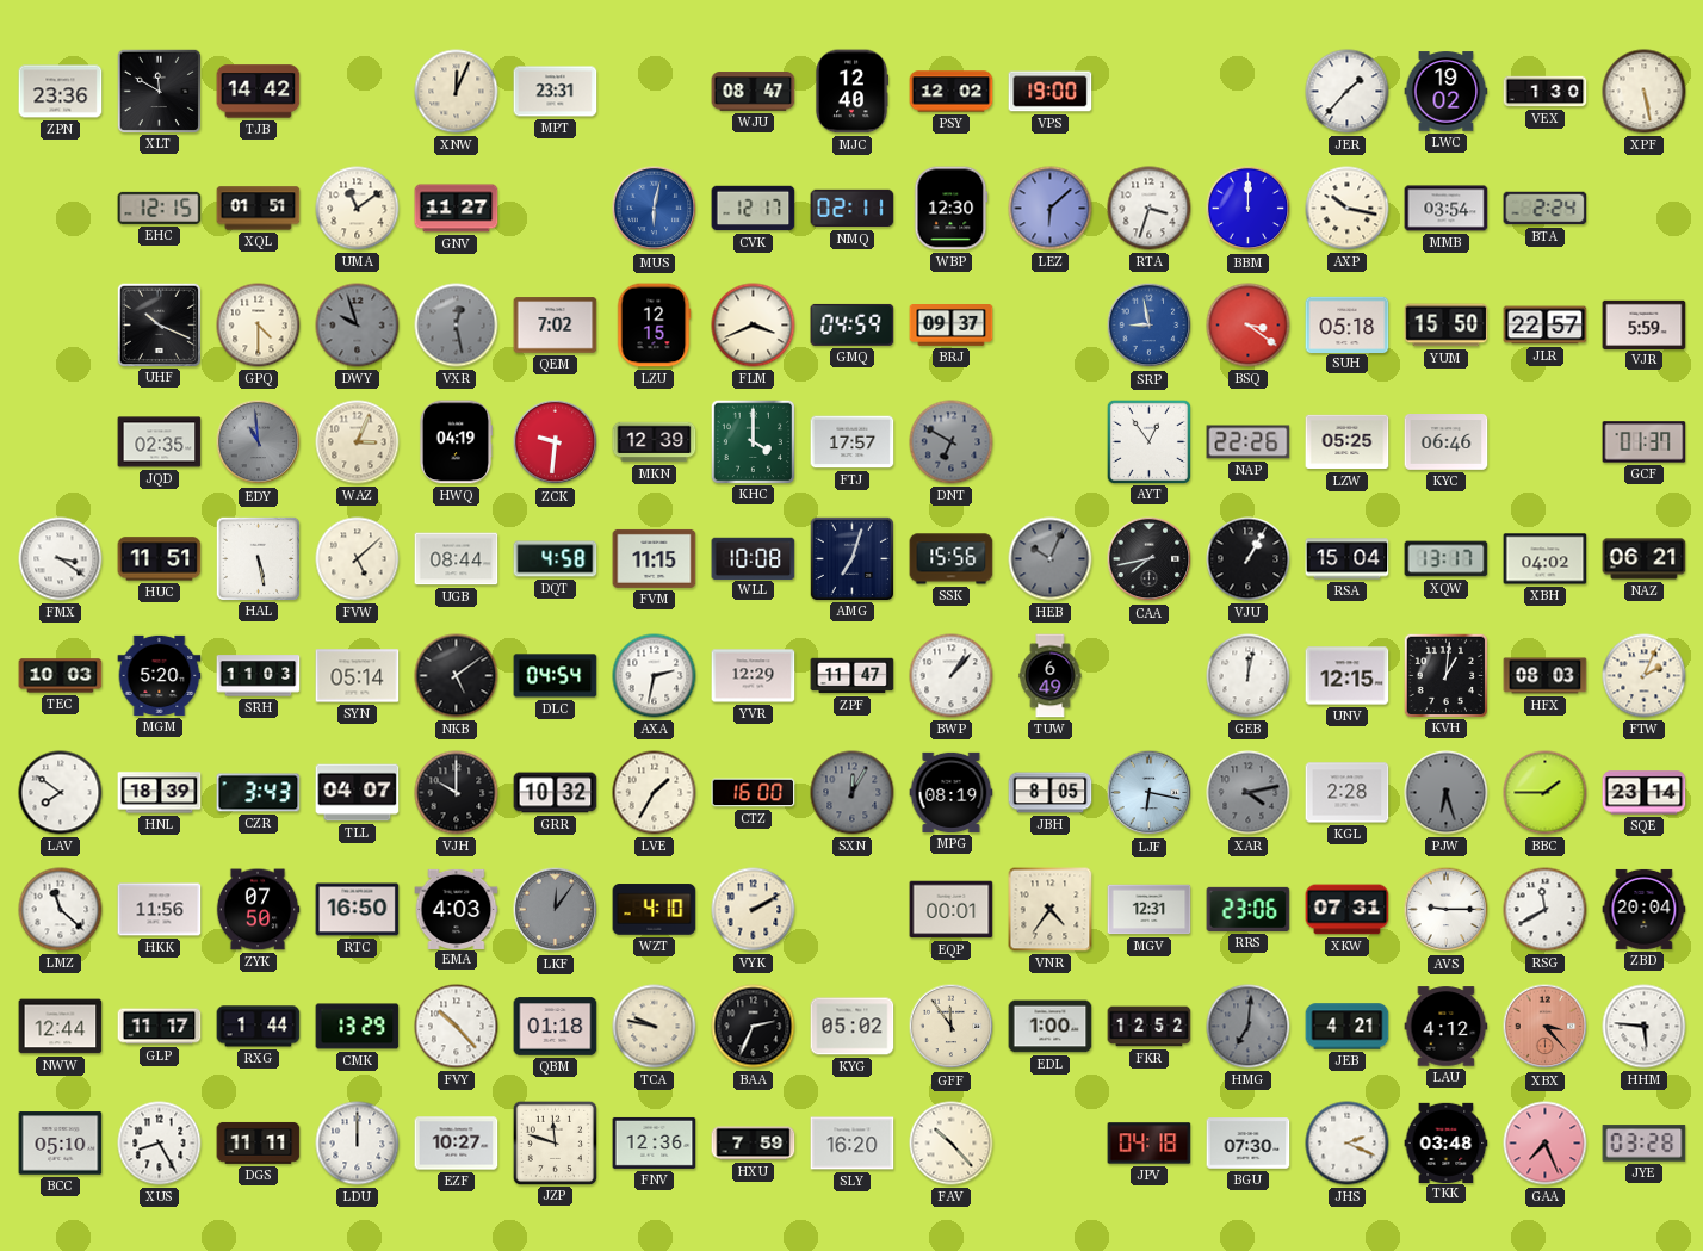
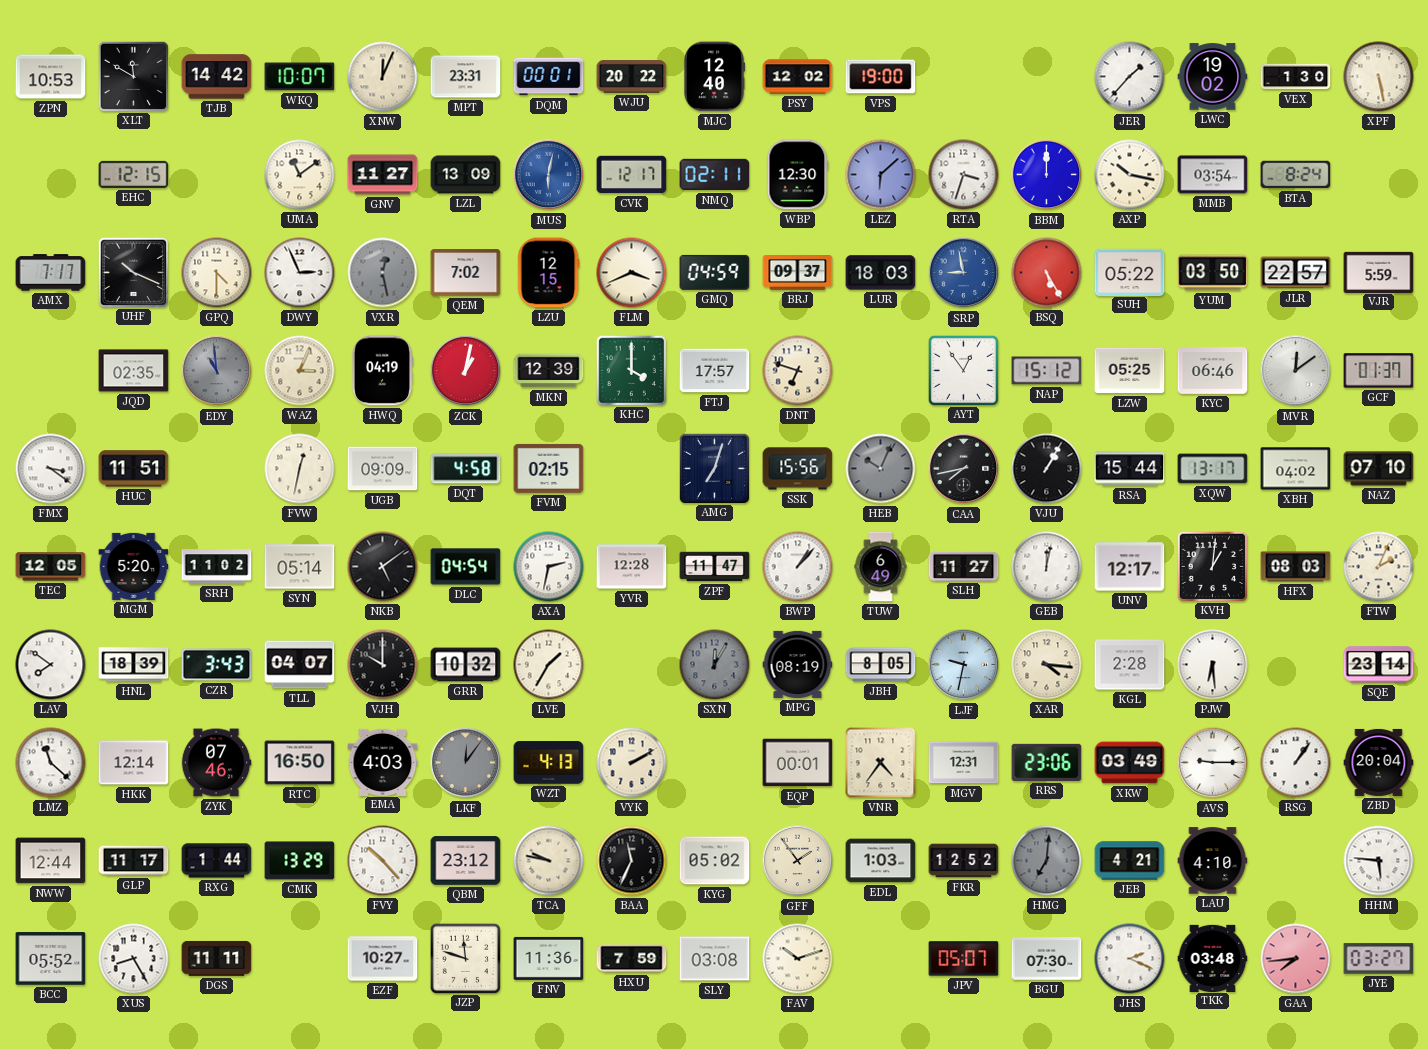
ZPN: 23:36 -> 10:53
WKQ: none -> 10:07
DQM: none -> 00:01
WJU: 08:47 -> 20:22
XQL: 01:51 -> none
LZL: none -> 13:09
BTA: 2:24 -> 8:24
AMX: none -> 7:17
DWY: 9:57 -> 2:56
DWY dial: grey -> white
LUR: none -> 18:03
BSQ: 3:21 -> 5:25
SUH: 05:18 -> 05:22
YUM: 15:50 -> 03:50
ZCK: 9:31 -> 1:02
DNT: 6:50 -> 6:48
DNT dial: grey -> cream
NAP: 22:26 -> 15:12
MVR: none -> 12:09
HAL: 5:28 -> none
FVW: 5:08 -> 12:32
UGB: 08:44 -> 09:09
FVM: 11:15 -> 02:15
WLL: 10:08 -> none
RSA: 15:04 -> 15:44
NAZ: 06:21 -> 07:10
TEC: 10:03 -> 12:05
SRH: 11:03 -> 11:02
YVR: 12:29 -> 12:28
SLH: none -> 11:27
UNV: 12:15 -> 12:17
CTZ: 16:00 -> none
LJF: 6:17 -> 9:32
XAR: 4:13 -> 4:16
XAR dial: grey -> cream
PJW: 6:27 -> 6:29
PJW dial: grey -> white
BBC: 1:45 -> none
HKK: 11:56 -> 12:14
ZYK: 07:50 -> 07:46
WZT: 4:10 -> 4:13
XKW: 07:31 -> 03:49
RSG: 11:40 -> 1:06
QBM: 01:18 -> 23:12
BAA: 2:34 -> 11:34
GFF: 11:54 -> 1:54
EDL: 1:00 -> 1:03
LAU: 4:12 -> 4:10
XBX: 3:23 -> none
BCC: 05:10 -> 05:52
LDU: 12:00 -> none
FNV: 12:36 -> 11:36
SLY: 16:20 -> 03:08
FAV: 10:23 -> 10:12
JPV: 04:18 -> 05:07
GAA: 7:26 -> 7:44
JYE: 03:28 -> 03:27
